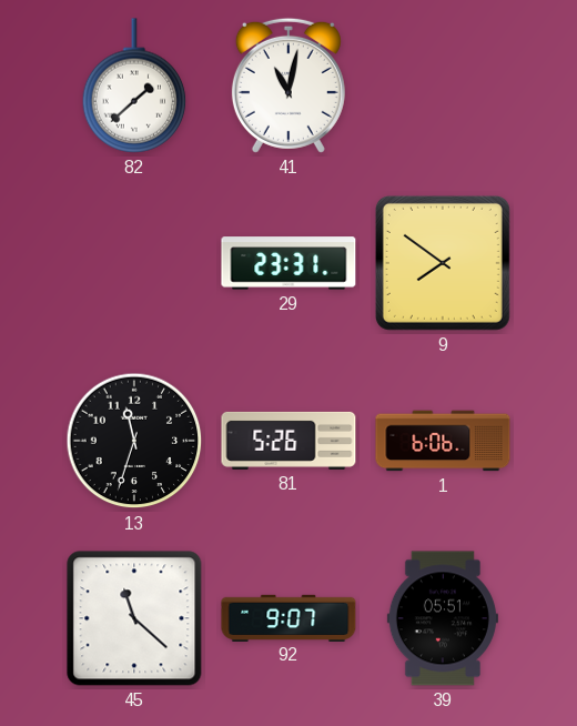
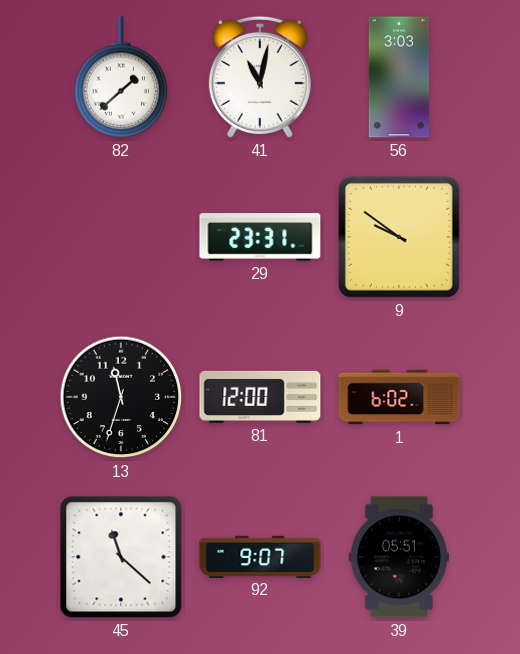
56: none -> 3:03
9: 7:51 -> 9:51
81: 5:26 -> 12:00
1: 6:06 -> 6:02
